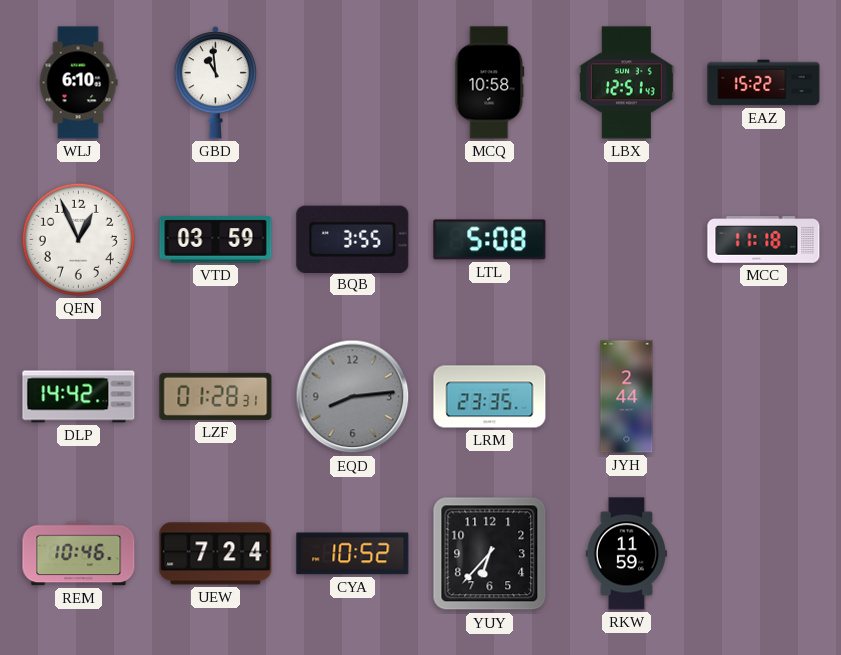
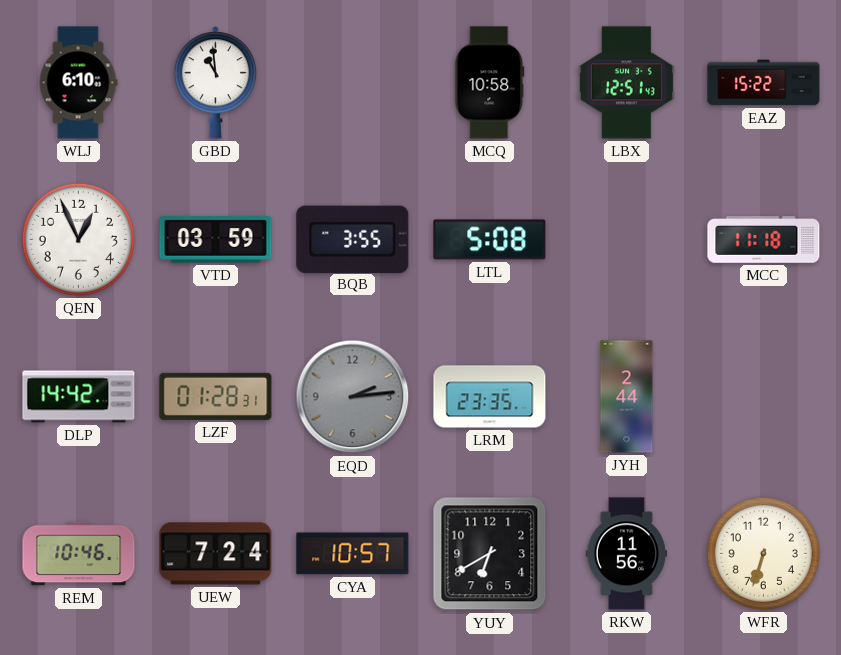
EQD: 8:14 -> 2:14
CYA: 10:52 -> 10:57
YUY: 6:37 -> 6:40
RKW: 11:59 -> 11:56
WFR: none -> 6:33
